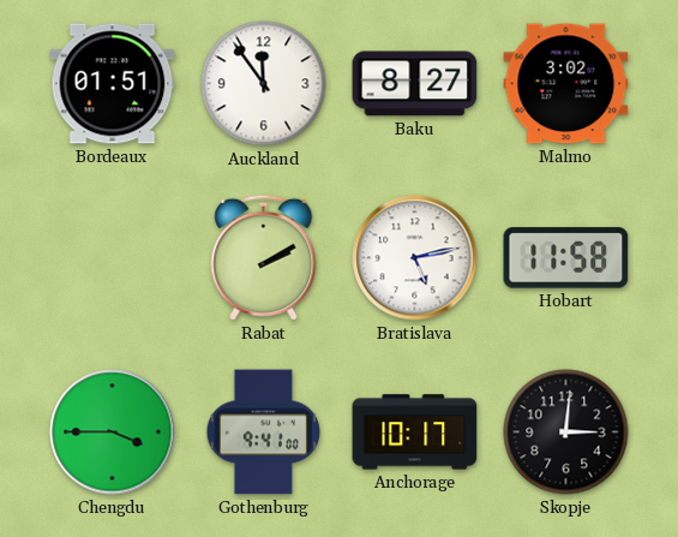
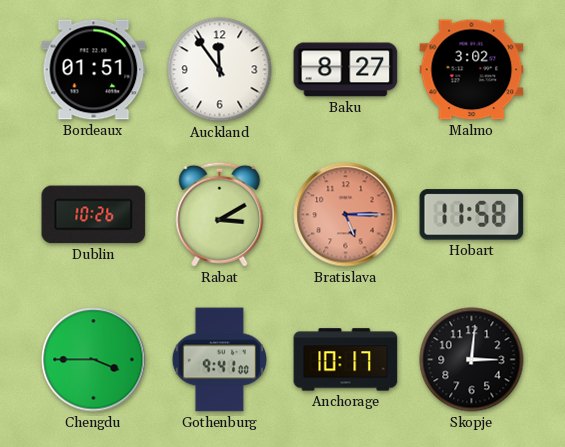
Dublin: none -> 10:26
Rabat: 2:10 -> 3:10
Bratislava: 5:13 -> 5:15
Bratislava dial: white -> salmon
